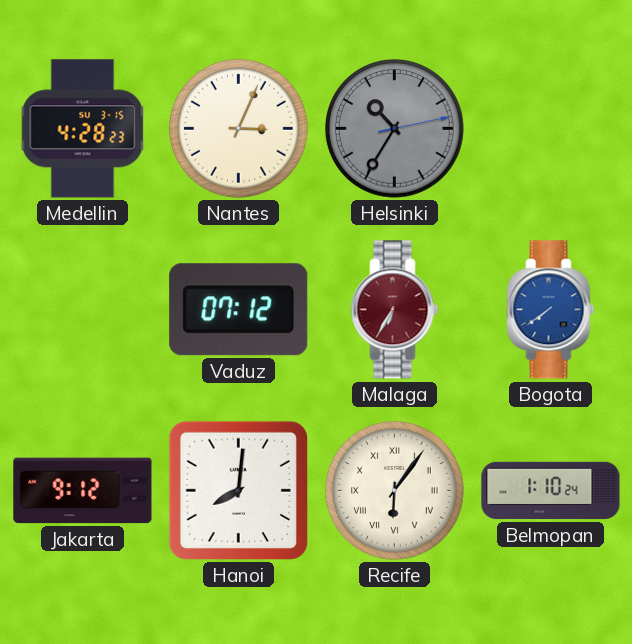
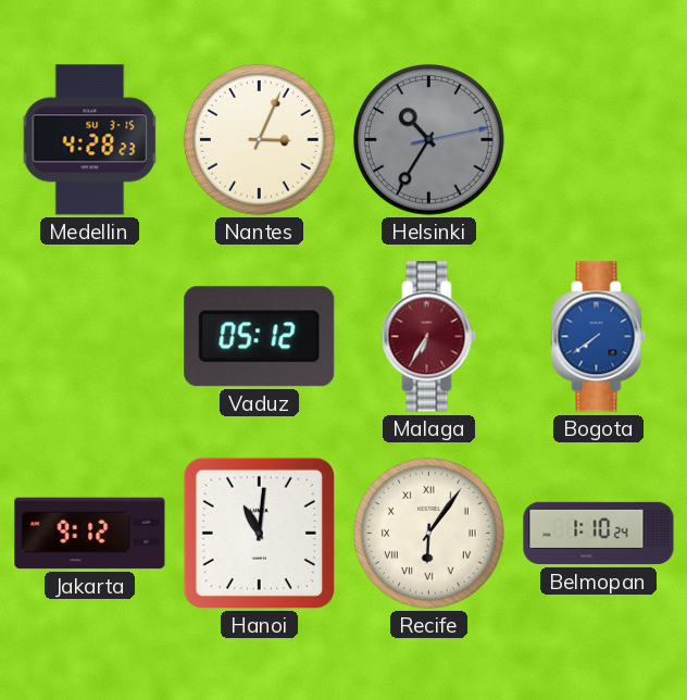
Vaduz: 07:12 -> 05:12
Hanoi: 8:01 -> 11:01
